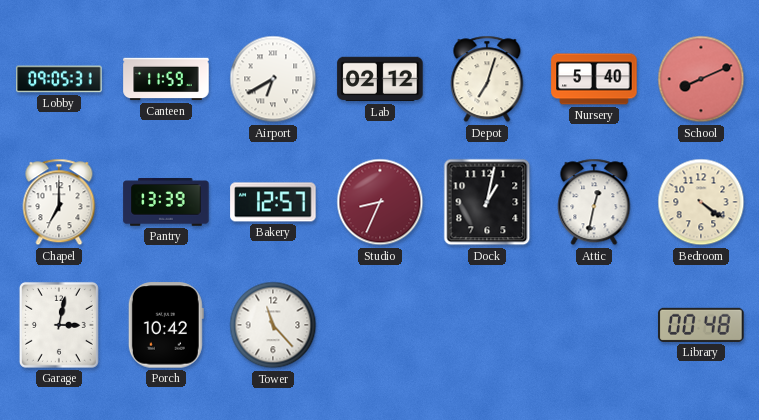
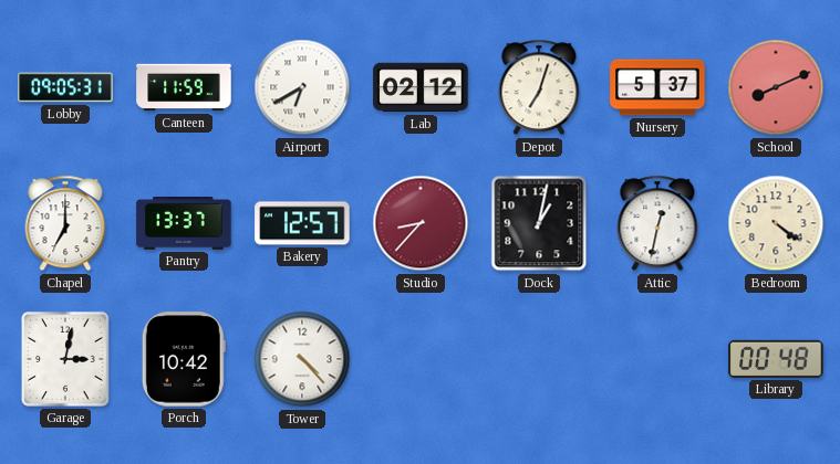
Nursery: 5:40 -> 5:37
Pantry: 13:39 -> 13:37
Studio: 8:34 -> 8:37
Tower: 11:23 -> 4:23
